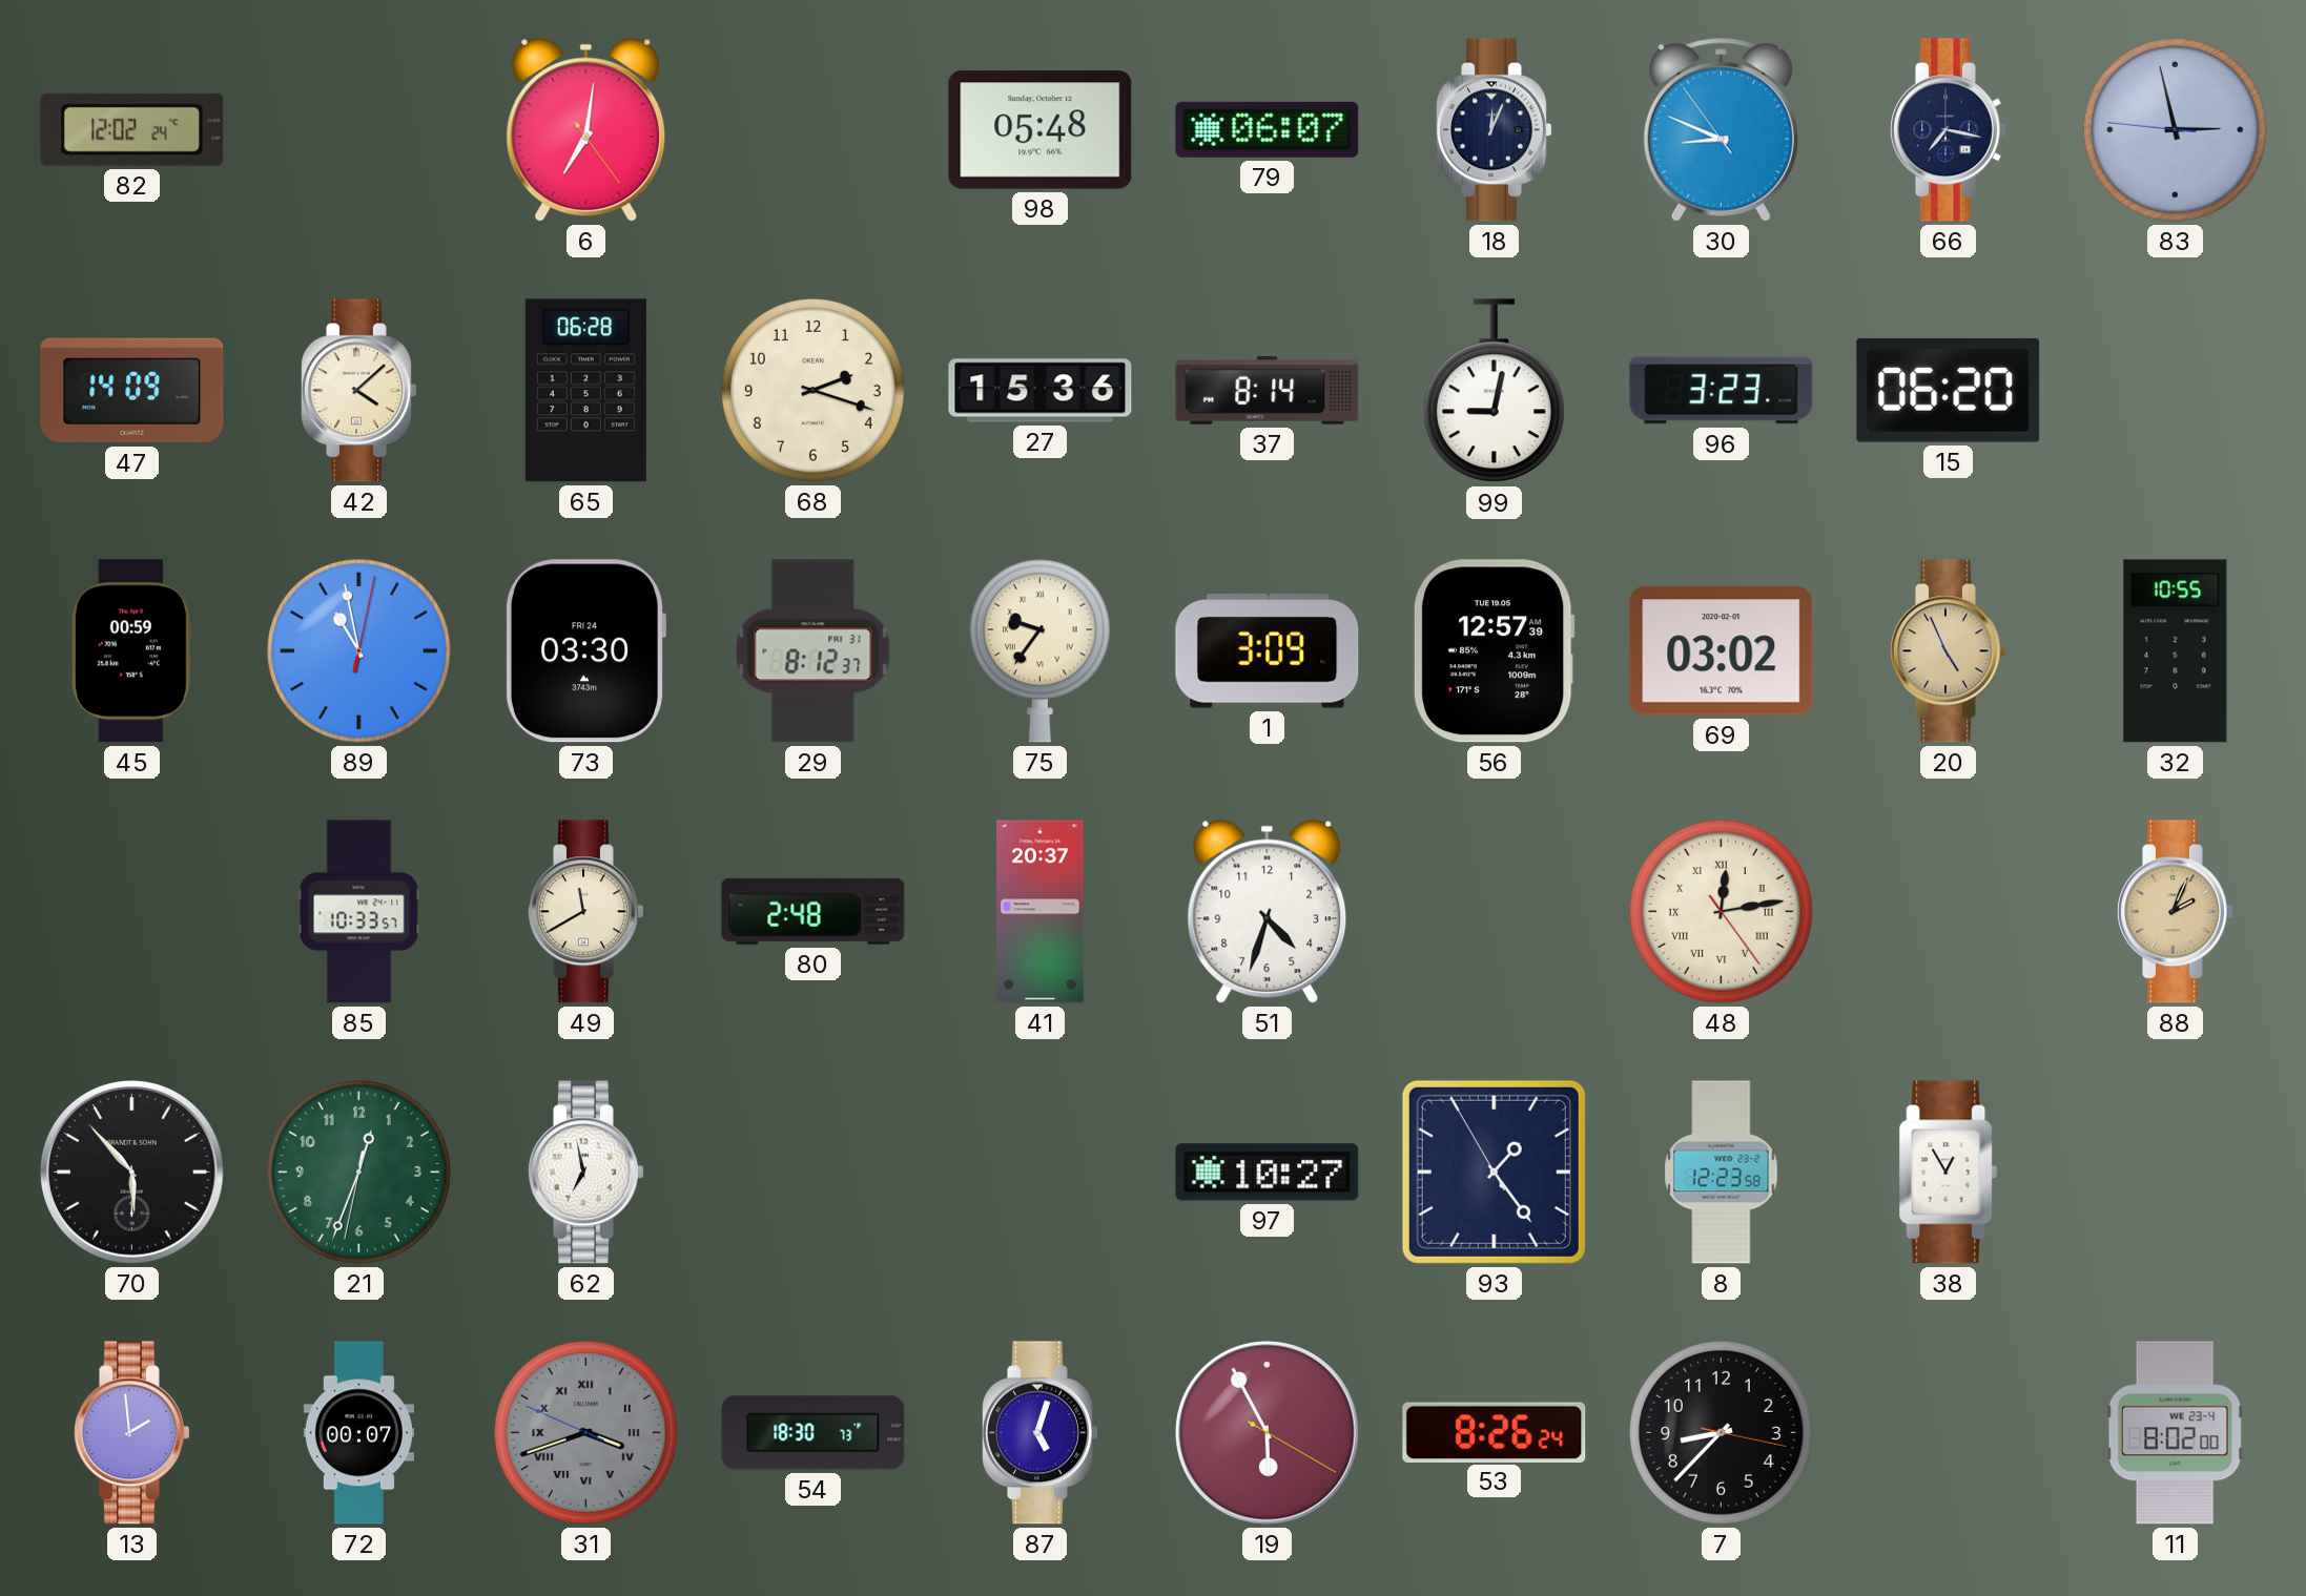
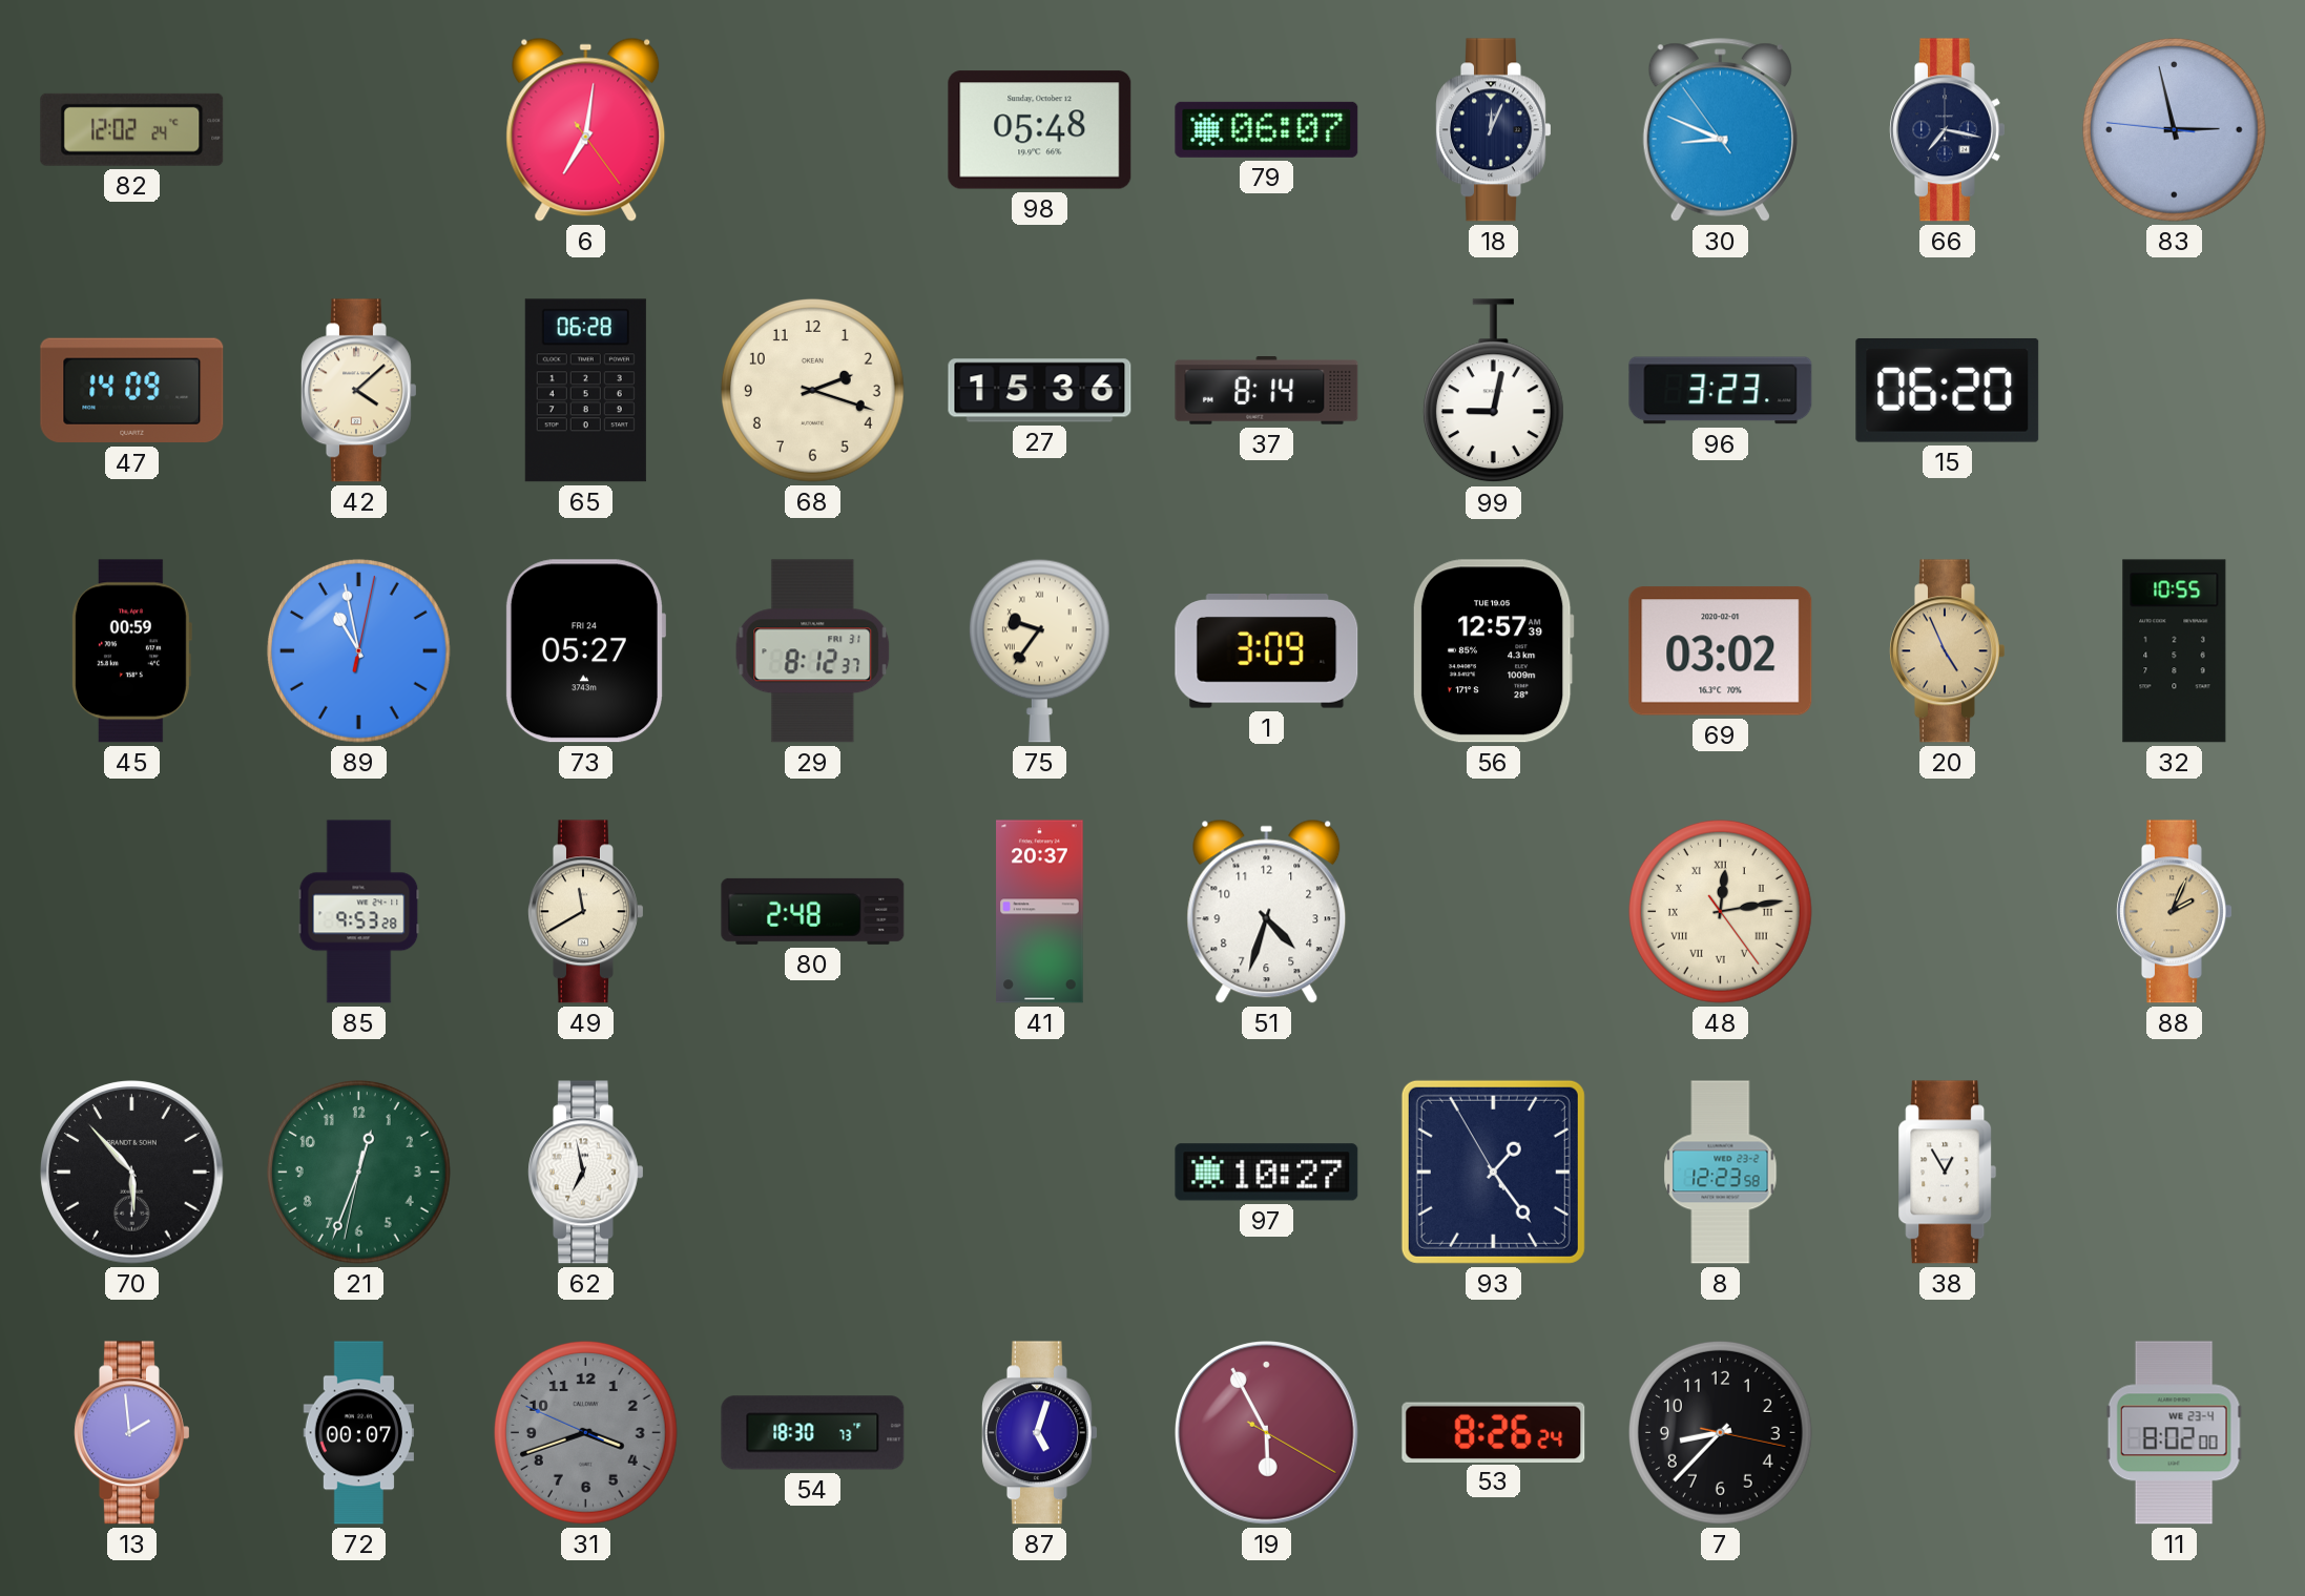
73: 03:30 -> 05:27
85: 10:33 -> 9:53
31 numerals: Roman -> Arabic
